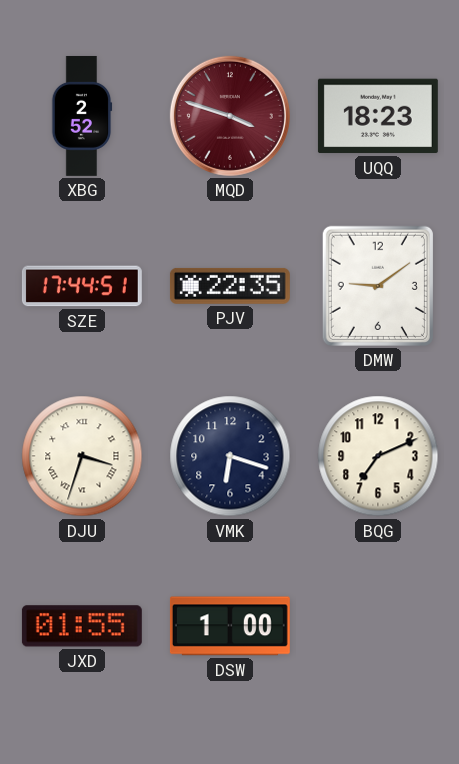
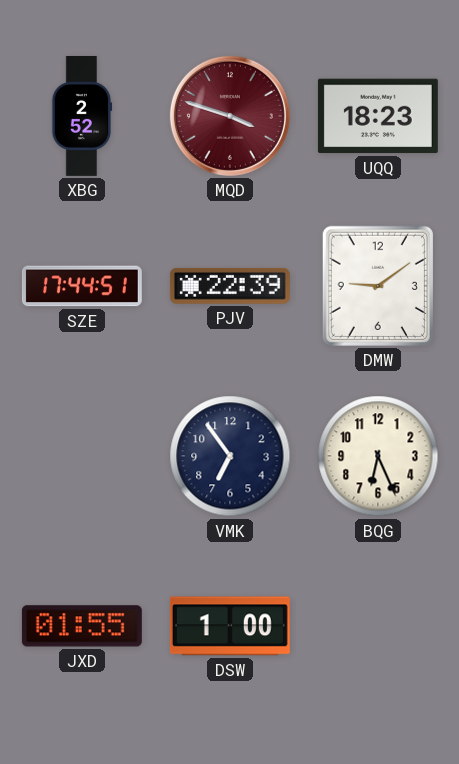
PJV: 22:35 -> 22:39
DJU: 3:33 -> none
VMK: 6:18 -> 6:54
BQG: 7:11 -> 6:26
